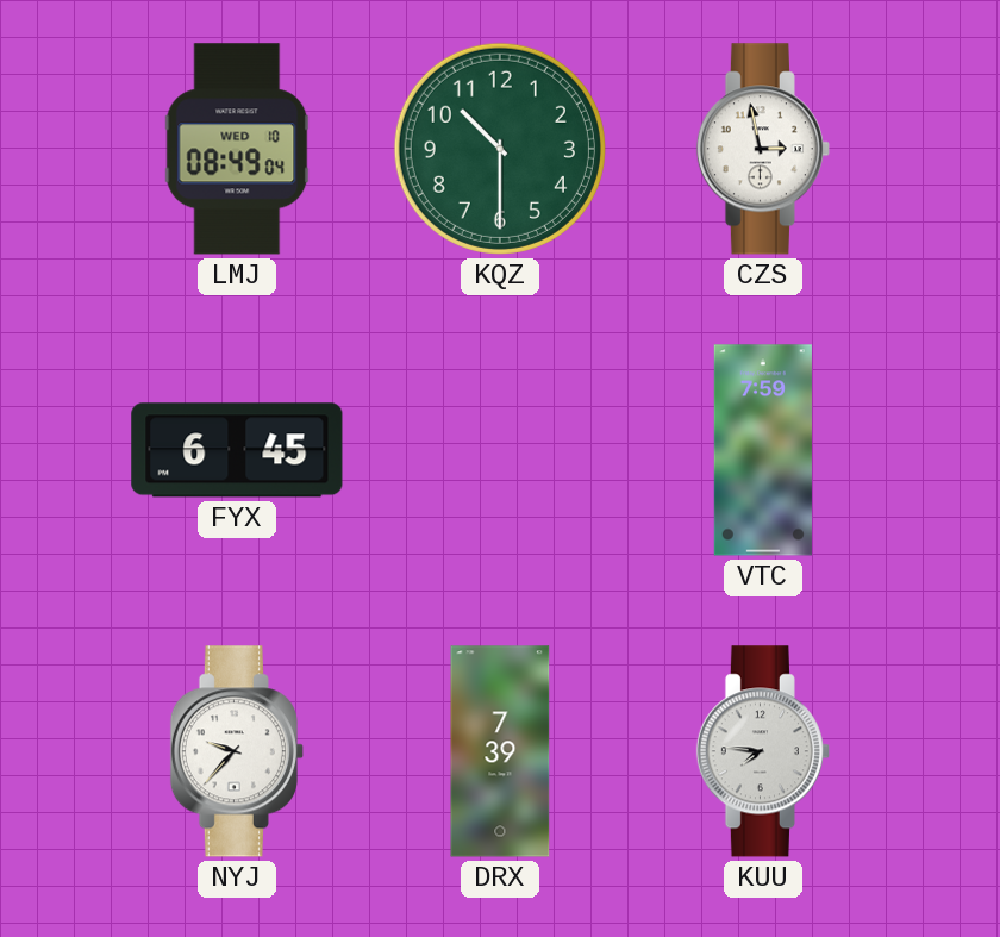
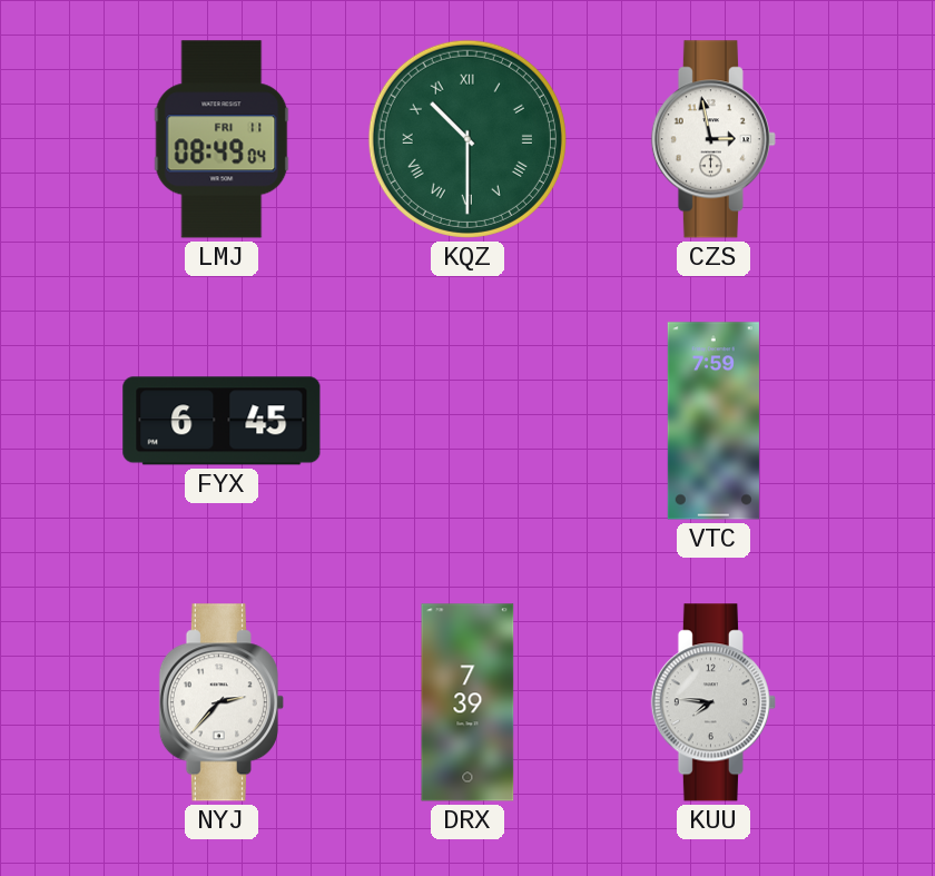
LMJ date: WED 10 -> FRI 11
KQZ numerals: Arabic -> Roman
NYJ: 9:37 -> 2:37
